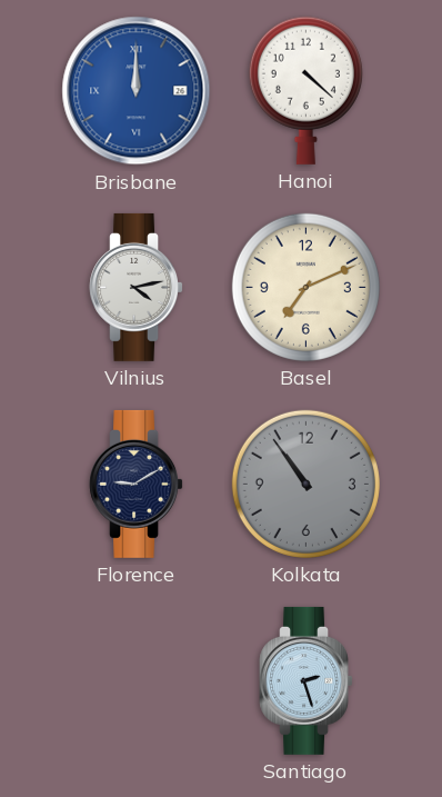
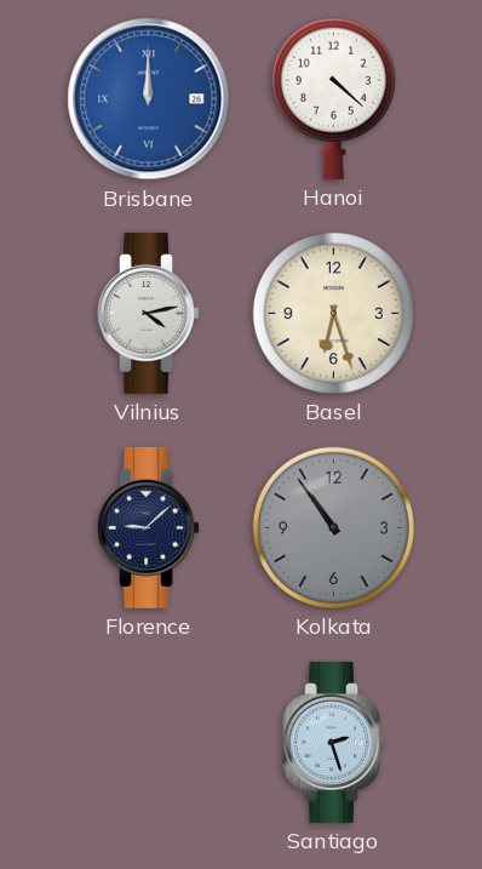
Basel: 7:11 -> 6:27
Florence: 9:10 -> 9:08
